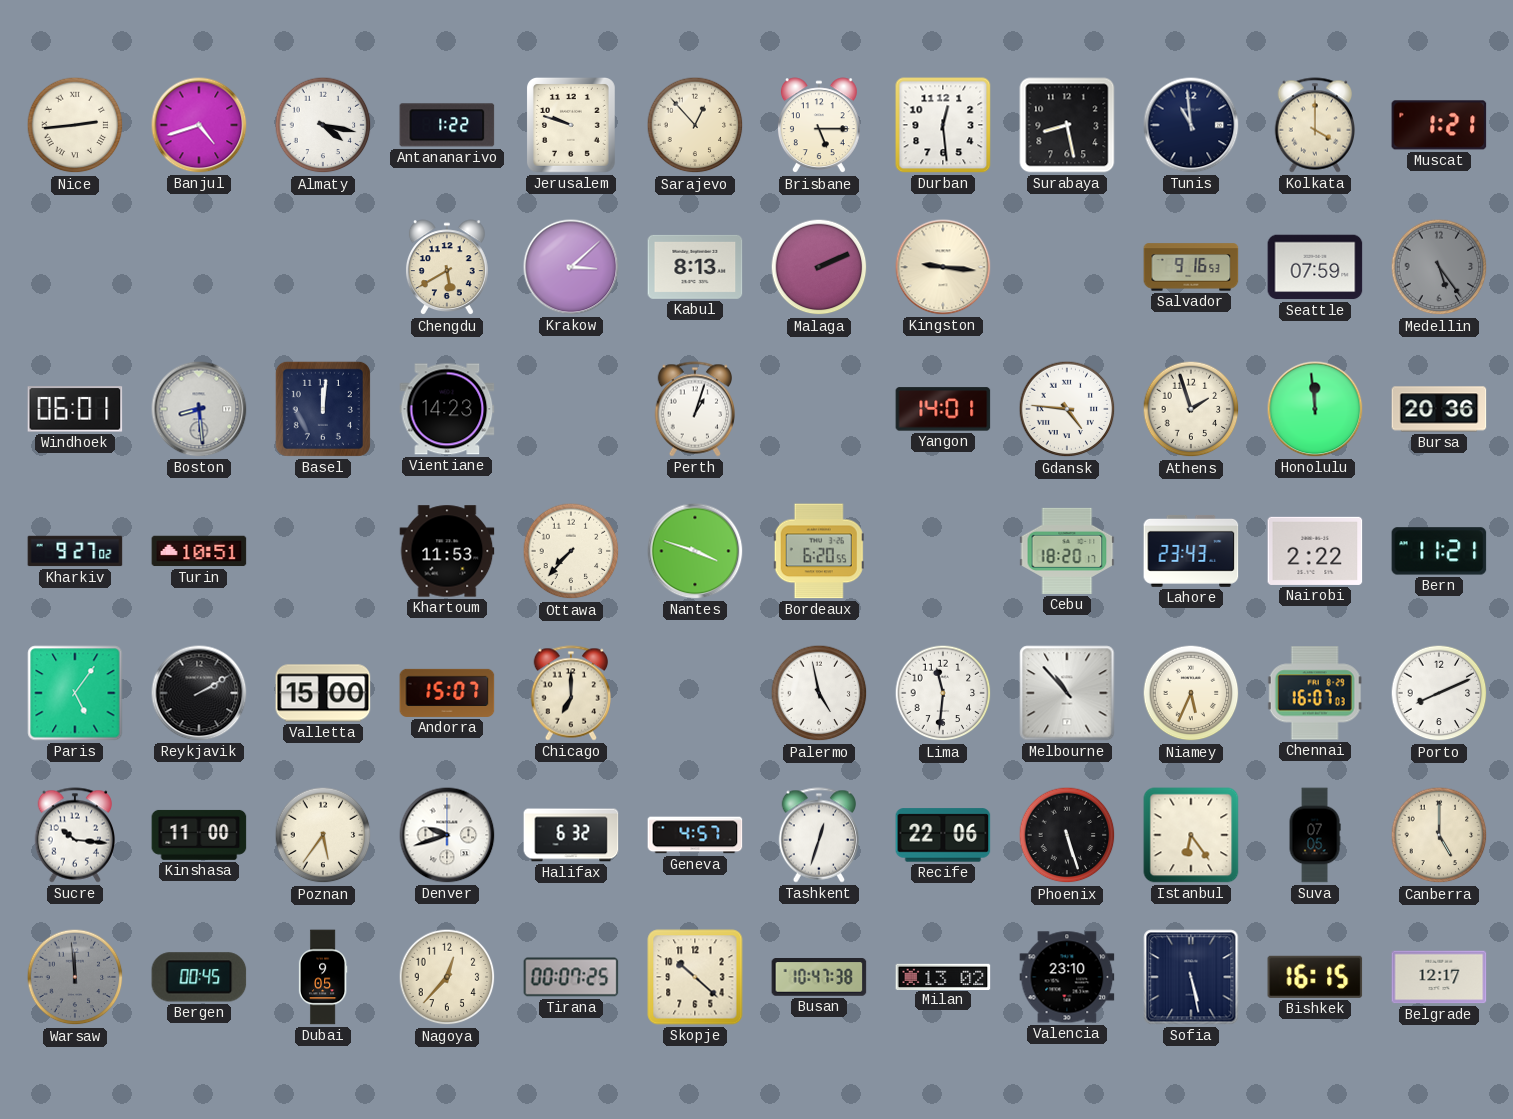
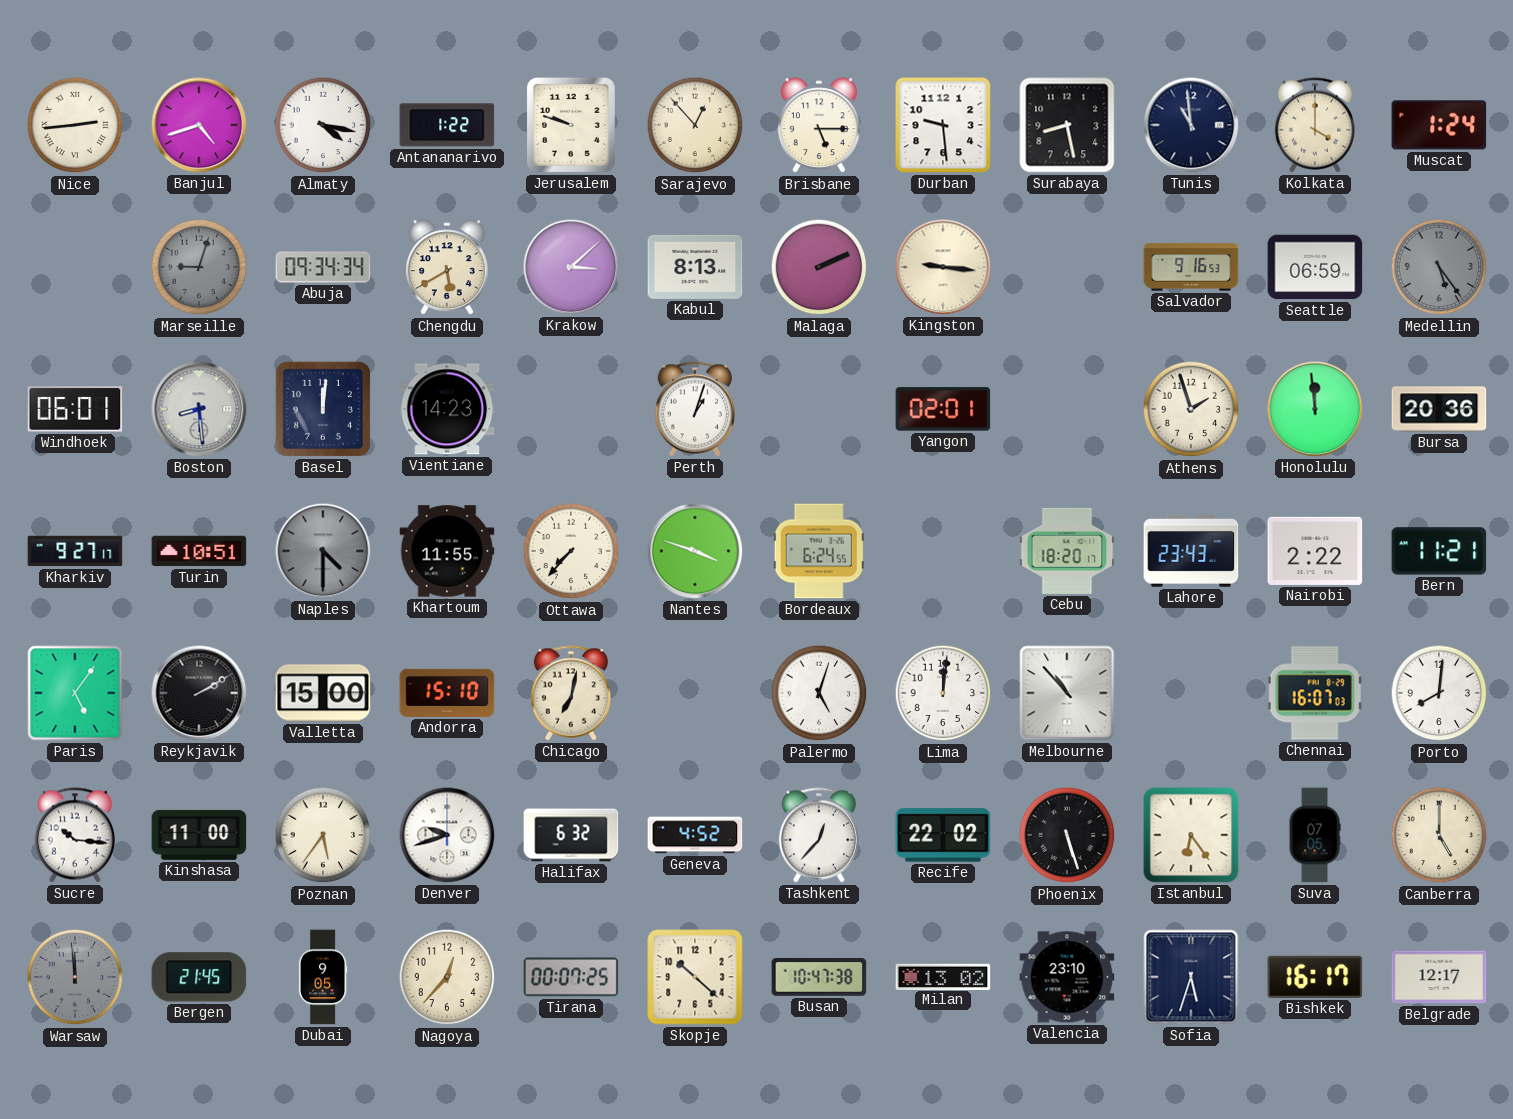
Durban: 12:29 -> 9:29
Muscat: 1:21 -> 1:24
Marseille: none -> 9:03
Abuja: none -> 09:34
Seattle: 07:59 -> 06:59
Yangon: 14:01 -> 02:01
Gdansk: 4:46 -> none
Kharkiv: 9:27:02 -> 9:27:17
Naples: none -> 4:30
Khartoum: 11:53 -> 11:55
Bordeaux: 6:20 -> 6:24
Andorra: 15:07 -> 15:10
Chicago: 7:00 -> 7:02
Palermo: 4:58 -> 5:03
Lima: 11:31 -> 12:01
Niamey: 5:34 -> none
Porto: 8:11 -> 8:01
Geneva: 4:57 -> 4:52
Tashkent: 12:33 -> 12:37
Recife: 22:06 -> 22:02
Bergen: 00:45 -> 21:45
Sofia: 5:28 -> 5:33
Bishkek: 16:15 -> 16:17
